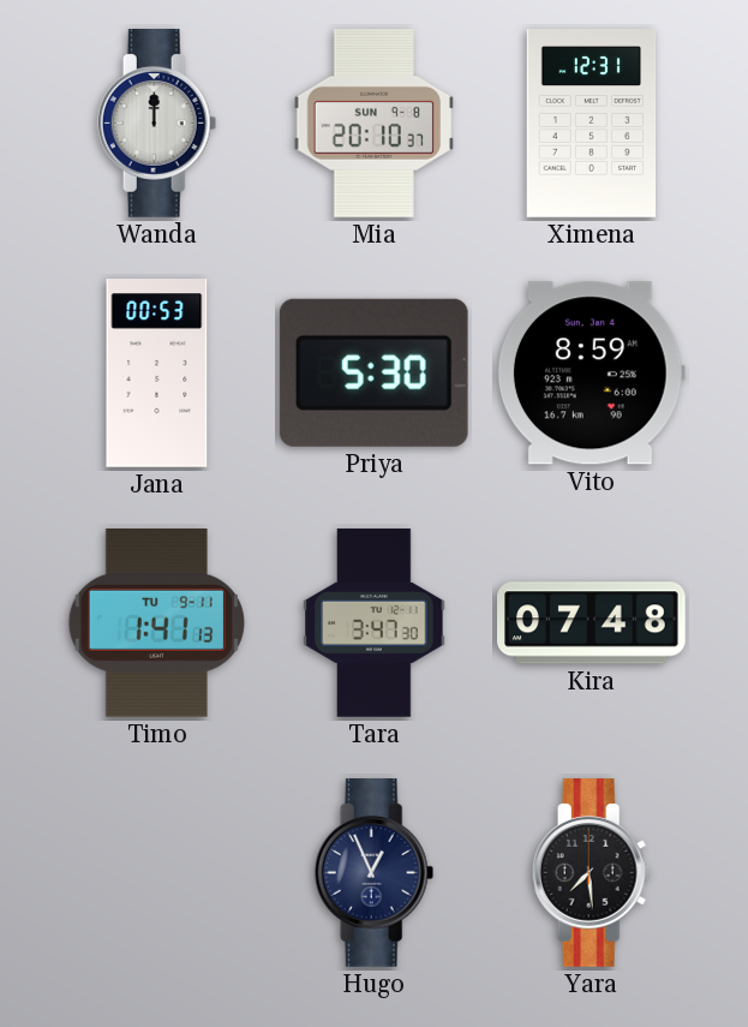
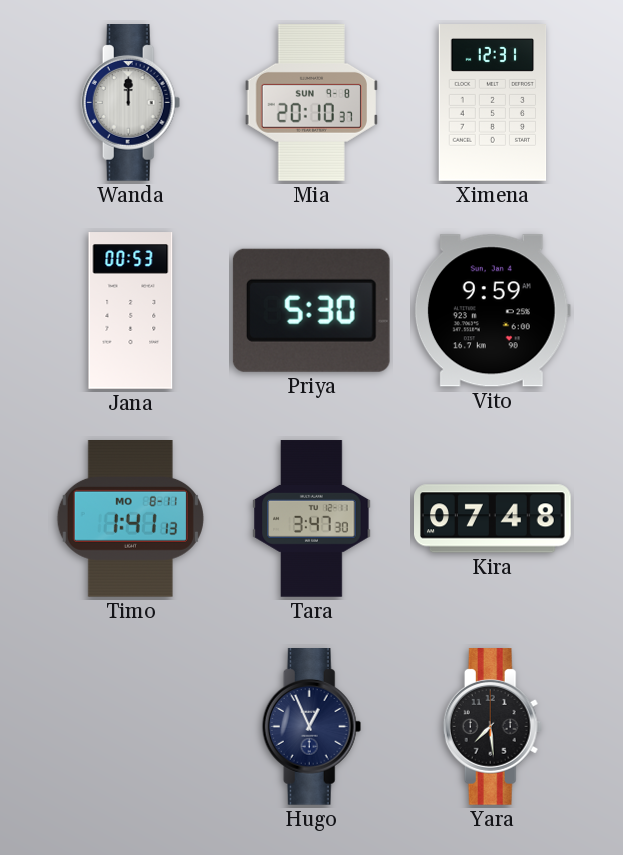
Vito: 8:59 -> 9:59
Timo date: TU 9-11 -> MO 8-11
